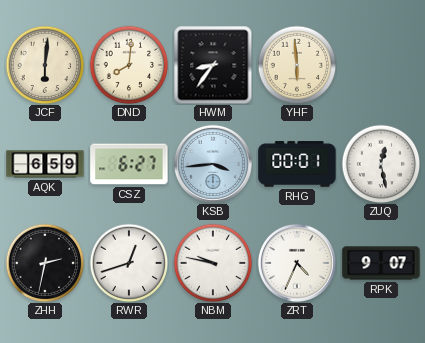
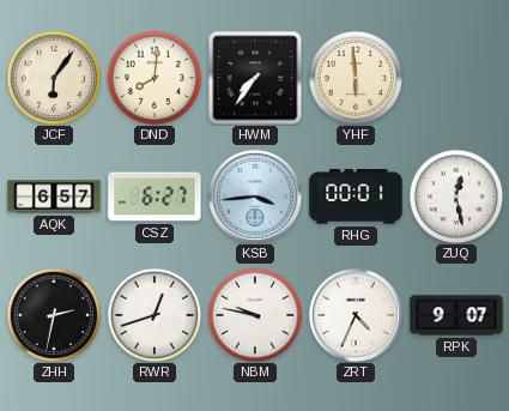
JCF: 6:01 -> 6:06
HWM: 8:36 -> 7:36
AQK: 6:59 -> 6:57
